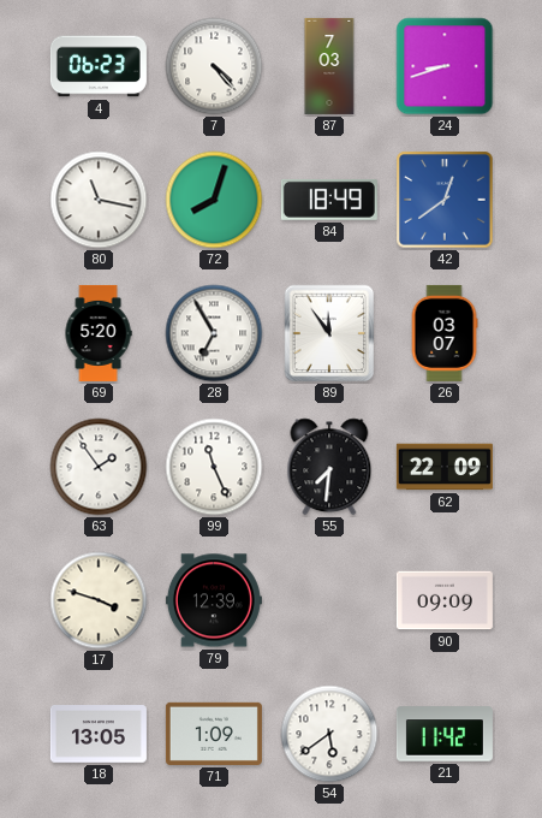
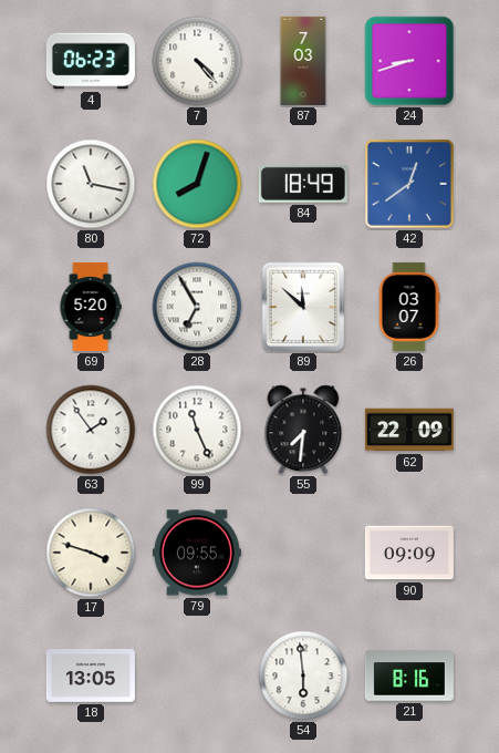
89: 11:54 -> 11:52
79: 12:39 -> 09:55
71: 1:09 -> none
54: 5:39 -> 5:59
21: 11:42 -> 8:16
